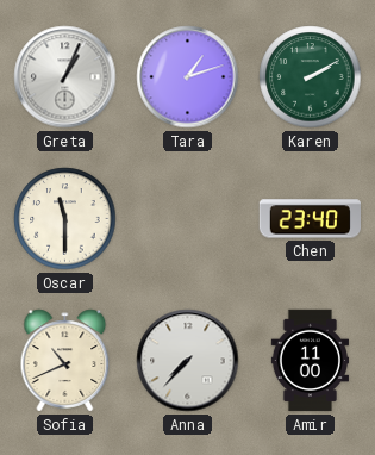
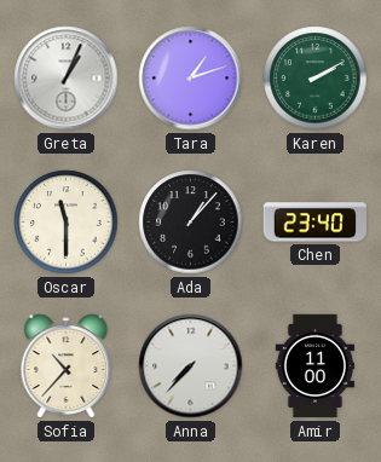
Ada: none -> 1:07
Sofia: 10:41 -> 10:37
